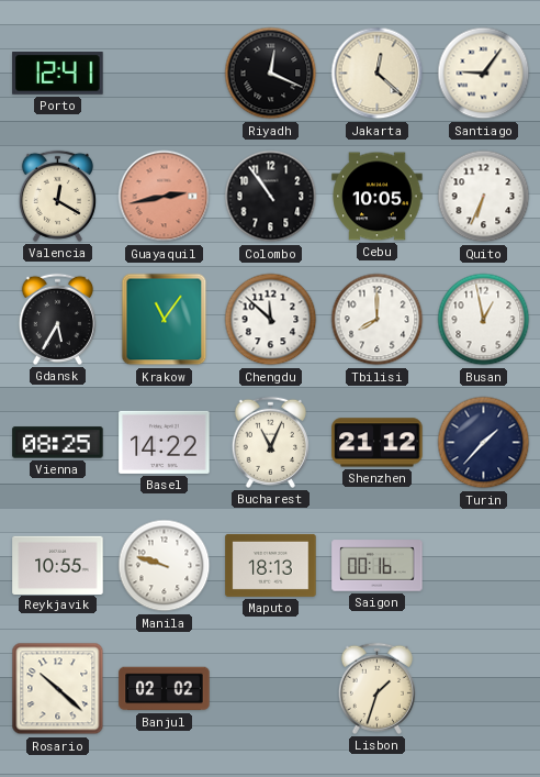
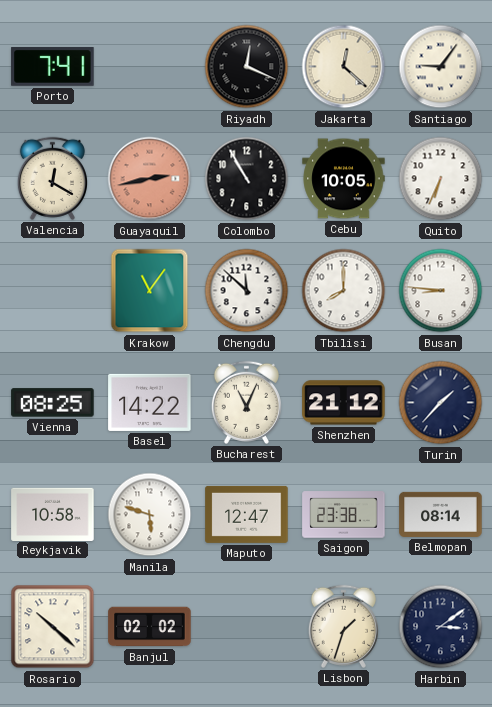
Porto: 12:41 -> 7:41
Colombo: 10:54 -> 10:55
Gdansk: 5:35 -> none
Busan: 12:58 -> 8:46
Reykjavik: 10:55 -> 10:58
Manila: 9:48 -> 5:48
Maputo: 18:13 -> 12:47
Saigon: 00:16 -> 23:38
Belmopan: none -> 08:14
Harbin: none -> 3:09
